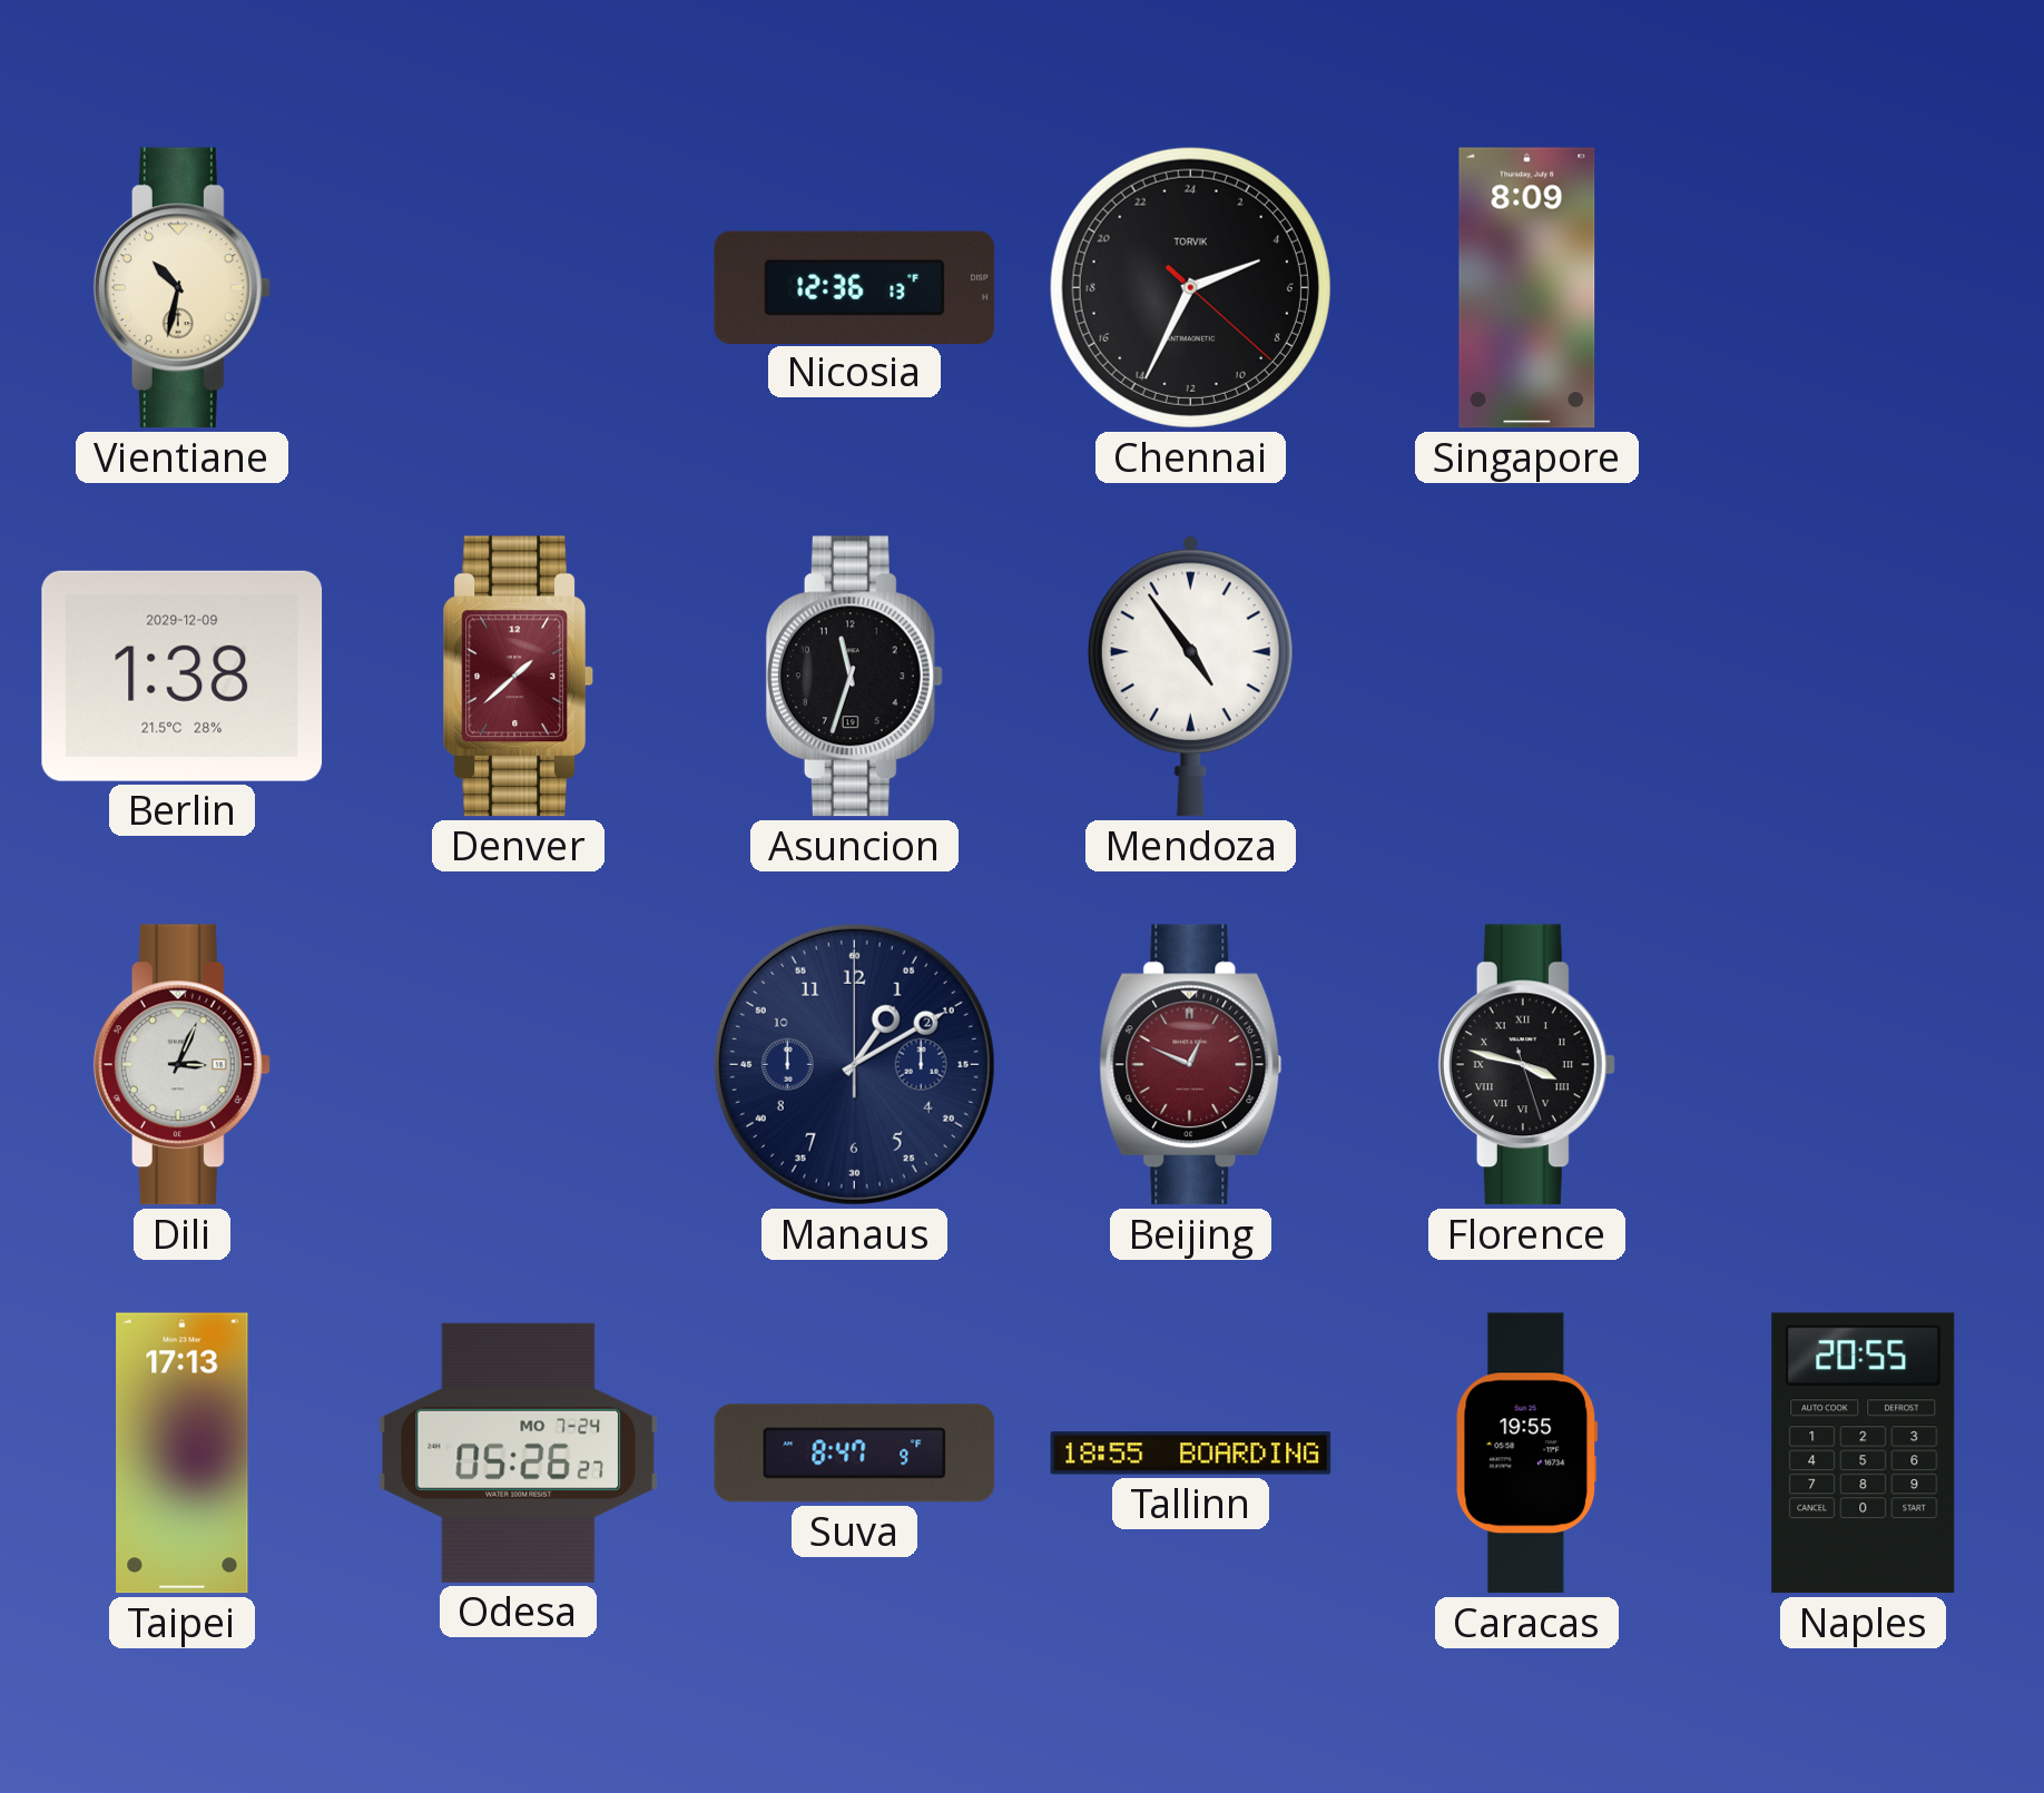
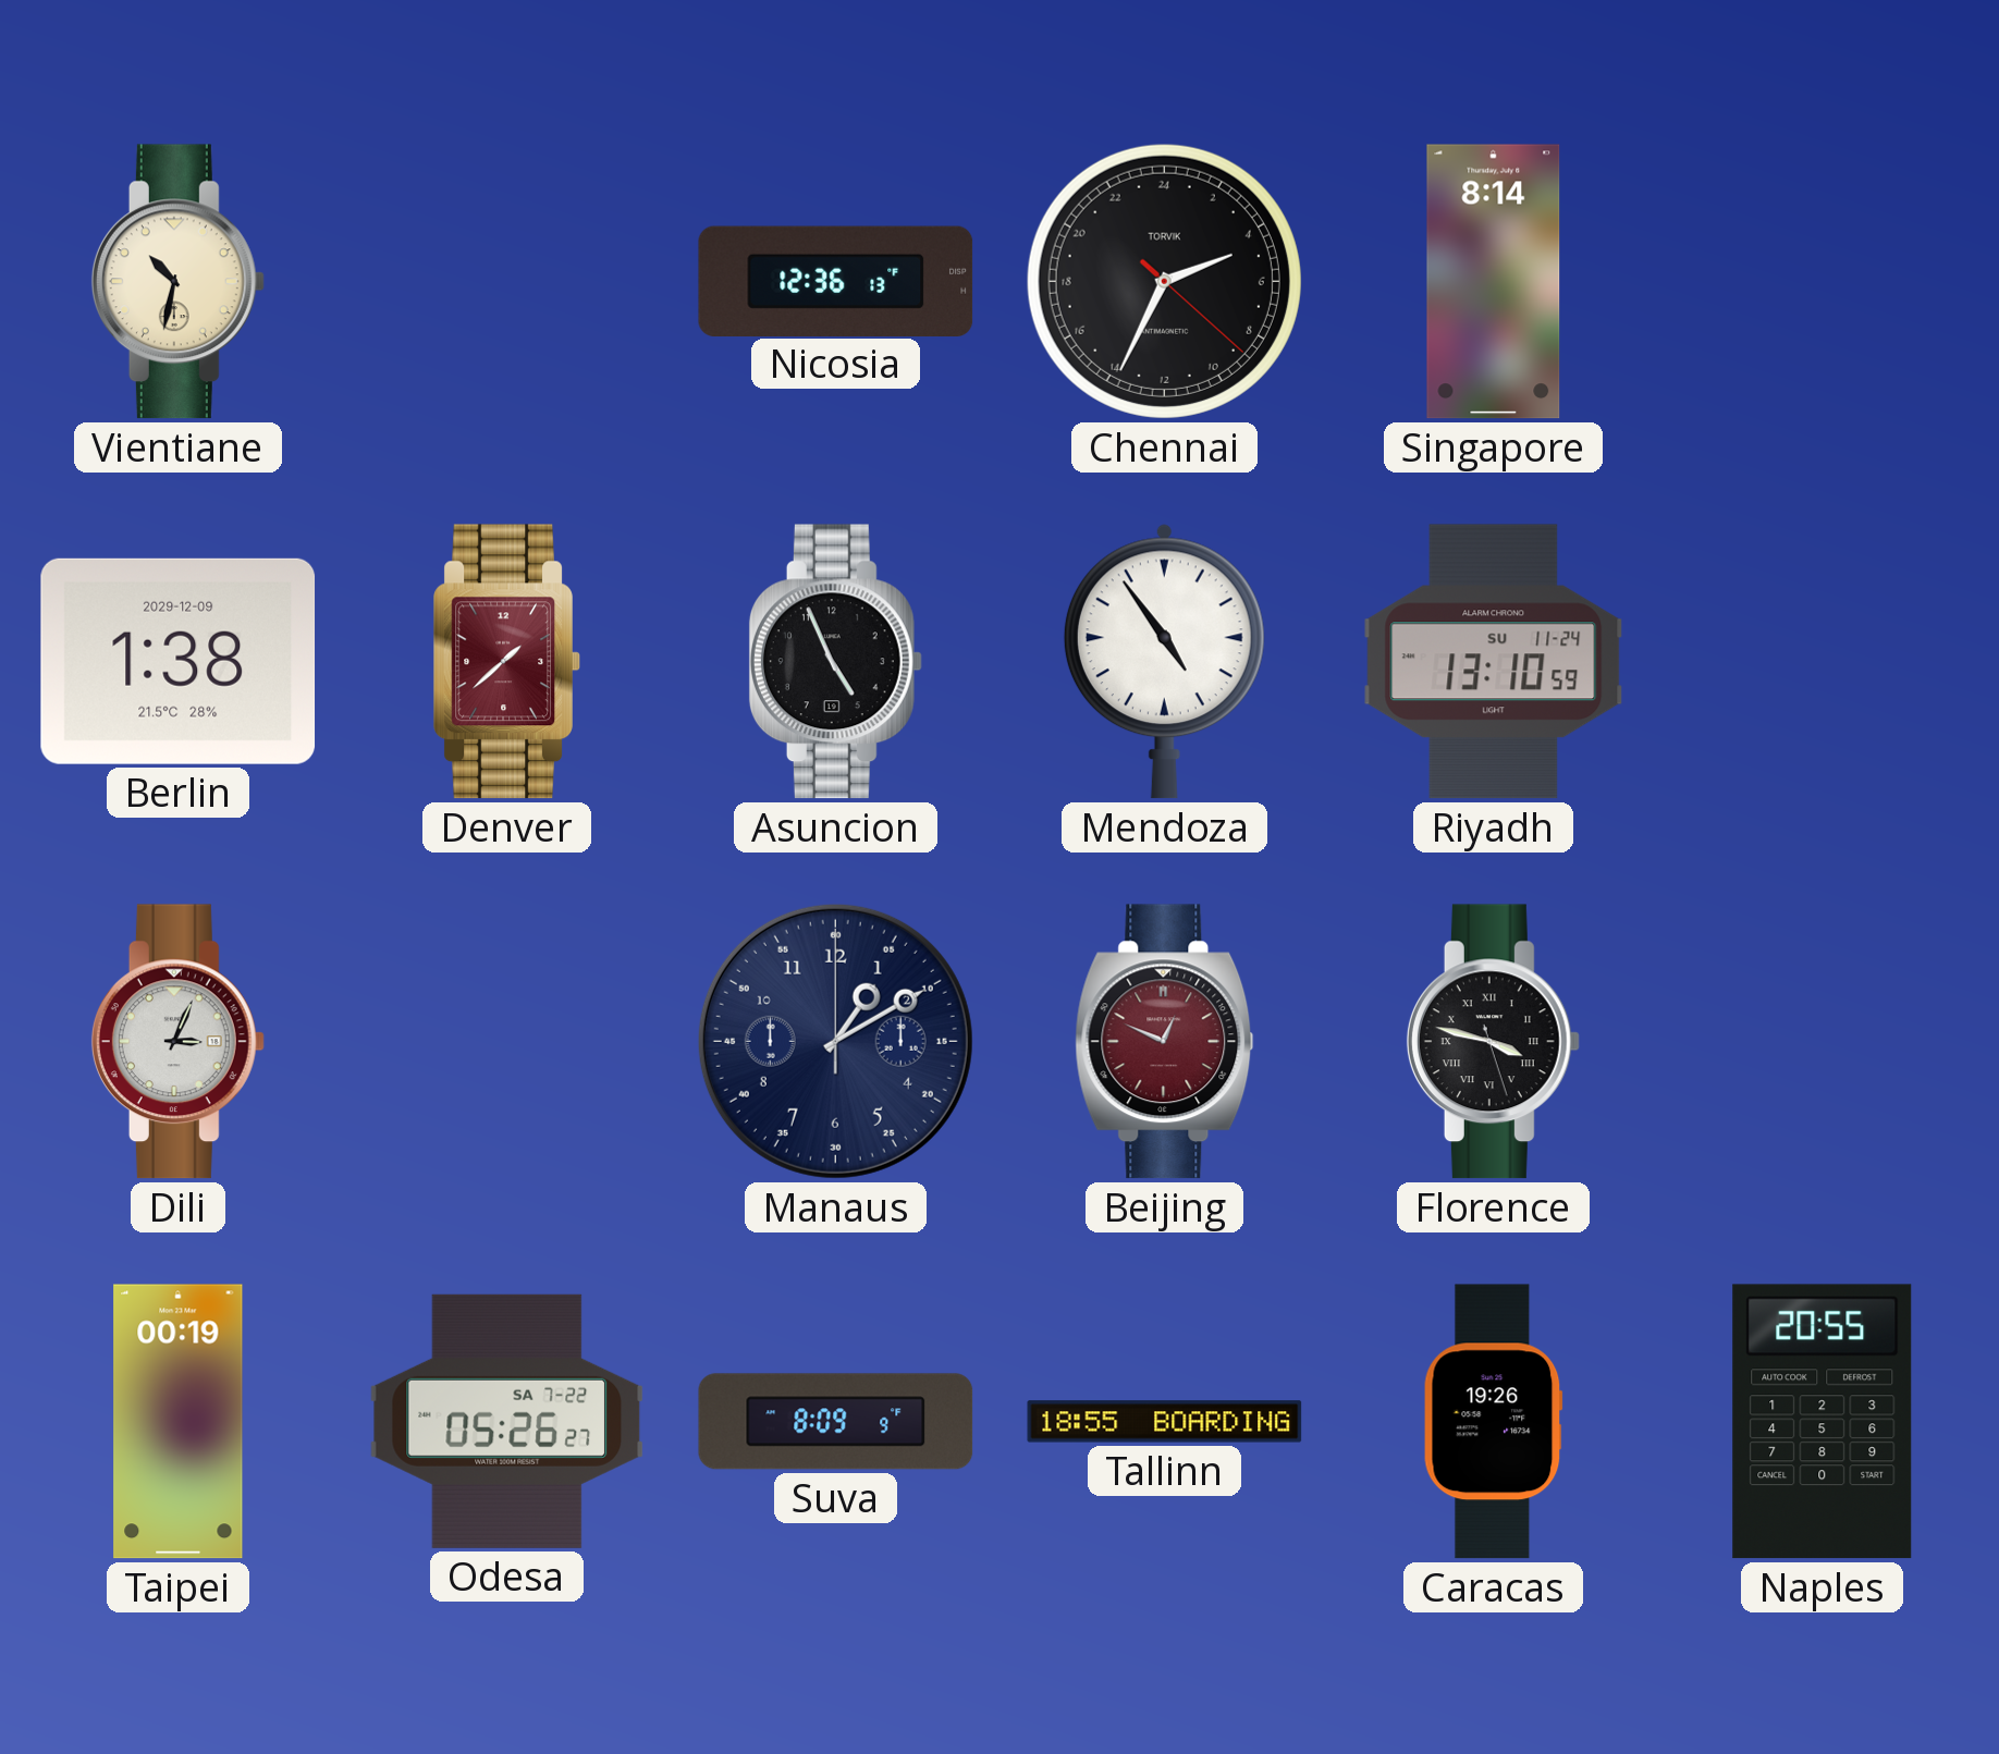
Singapore: 8:09 -> 8:14
Asuncion: 11:33 -> 4:56
Riyadh: none -> 13:10
Taipei: 17:13 -> 00:19
Odesa date: MO 7-24 -> SA 7-22
Suva: 8:47 -> 8:09
Caracas: 19:55 -> 19:26
